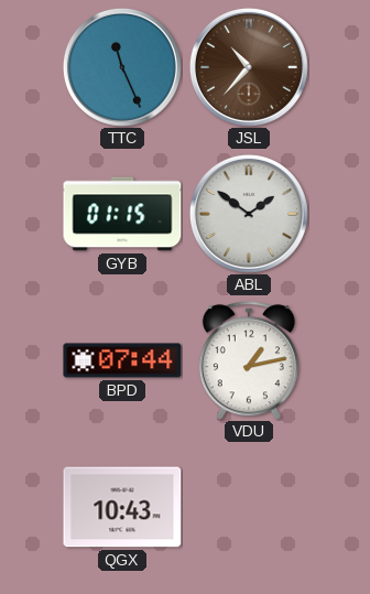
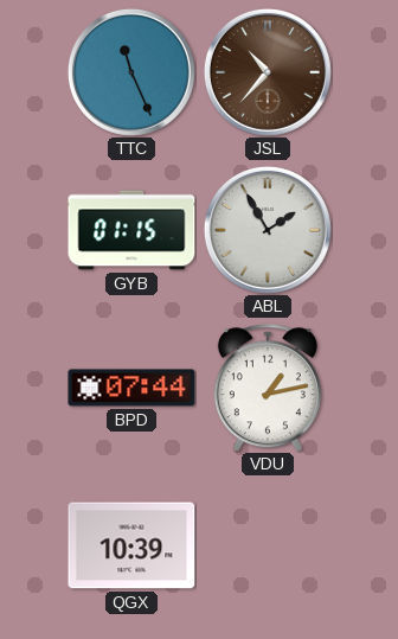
ABL: 1:51 -> 1:55
QGX: 10:43 -> 10:39
